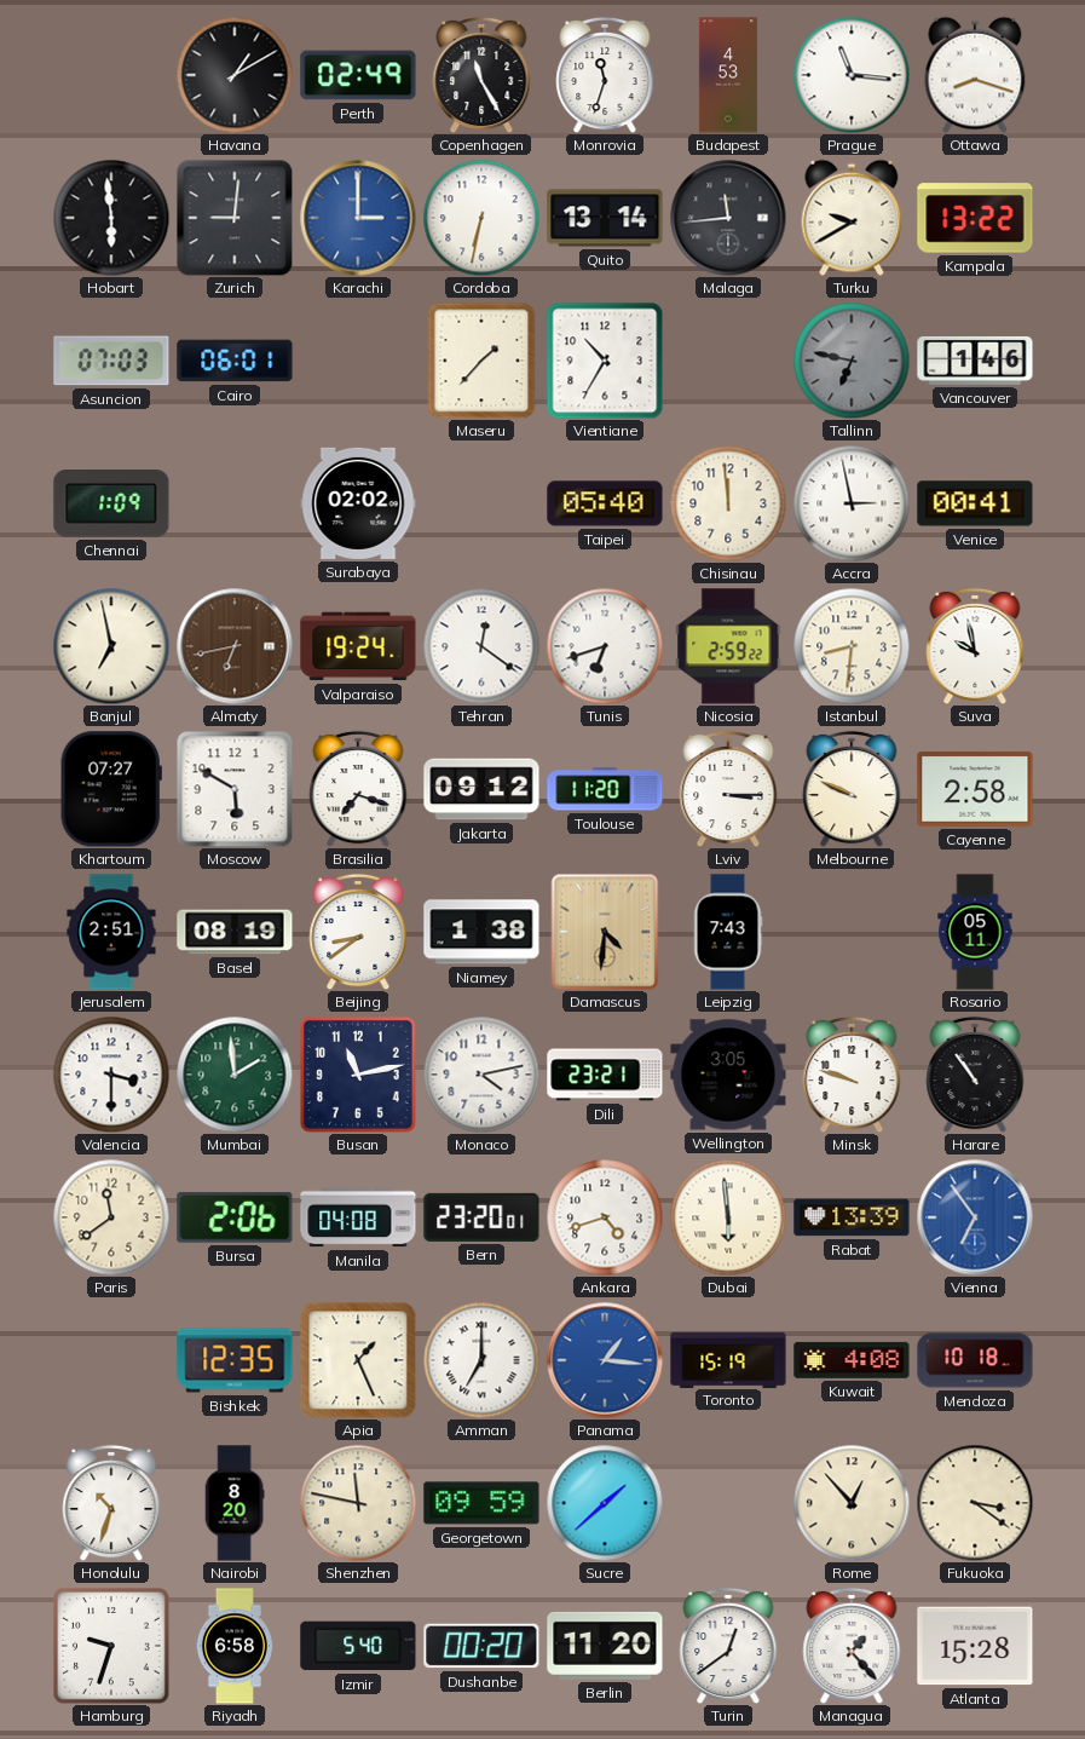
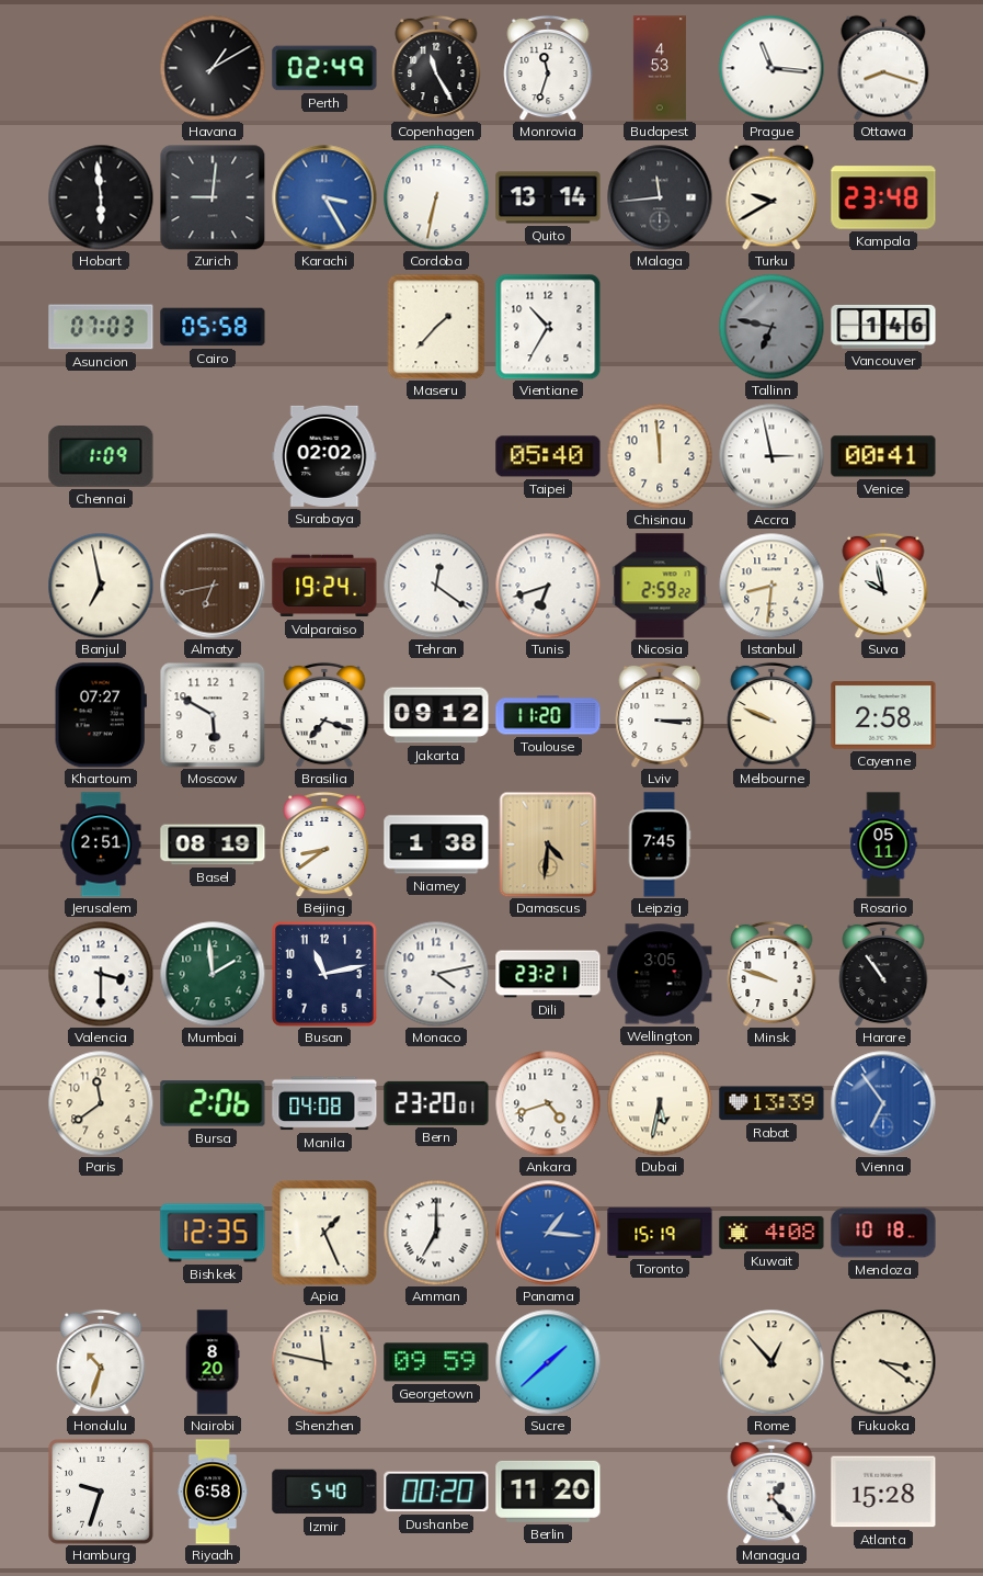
Karachi: 3:00 -> 3:25
Kampala: 13:22 -> 23:48
Cairo: 06:01 -> 05:58
Leipzig: 7:43 -> 7:45
Dubai: 5:59 -> 5:32
Turin: 12:39 -> none
